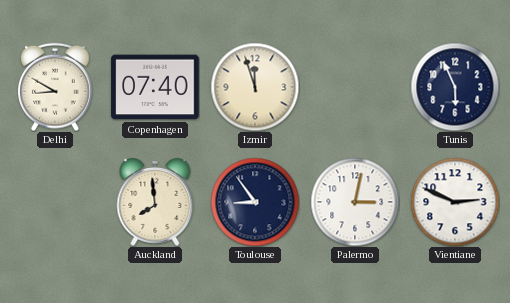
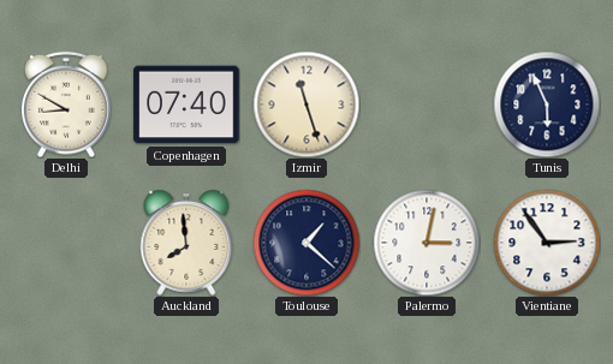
Izmir: 11:57 -> 11:27
Toulouse: 8:54 -> 1:22
Vientiane: 2:49 -> 2:54
